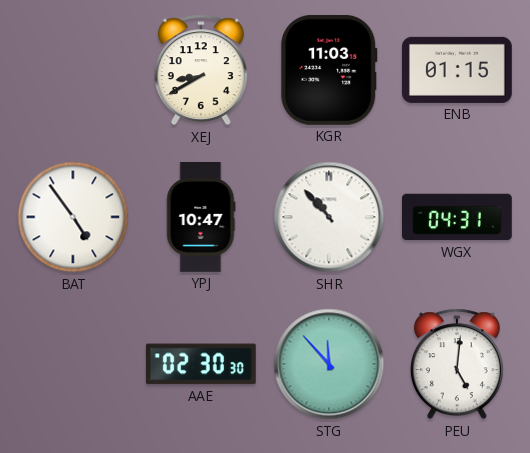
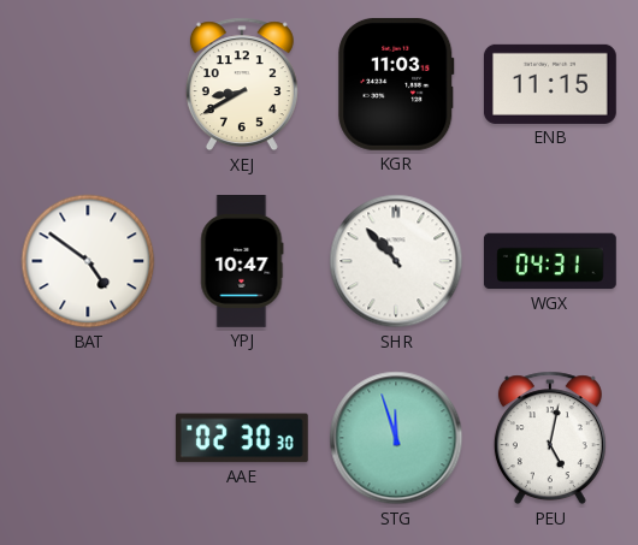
ENB: 01:15 -> 11:15
BAT: 4:54 -> 4:51
STG: 11:53 -> 11:57
PEU: 5:01 -> 5:02
